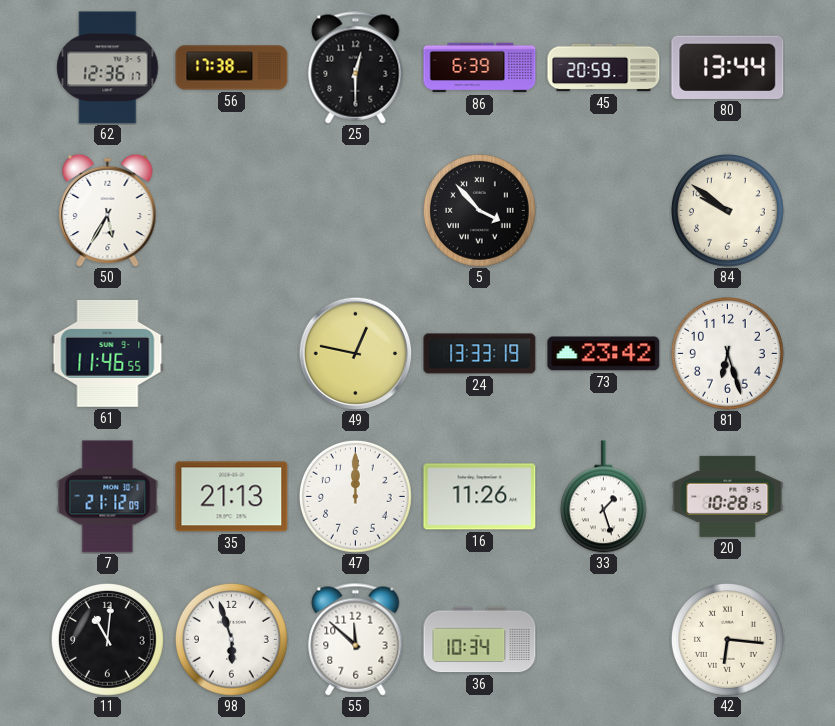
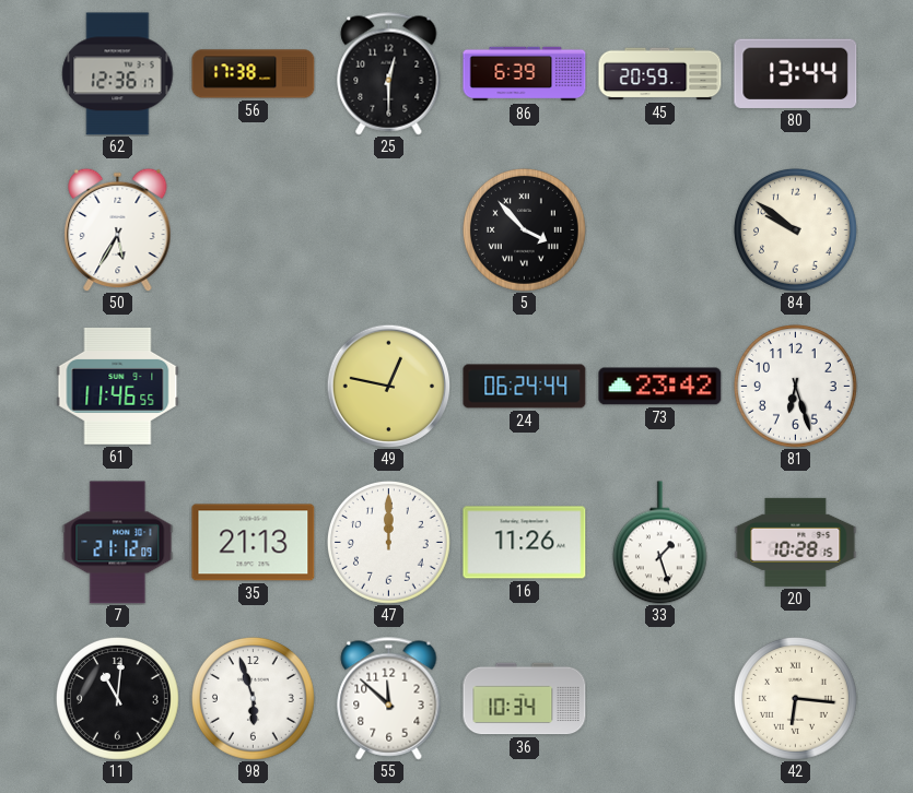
24: 13:33 -> 06:24
